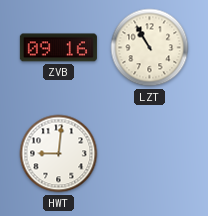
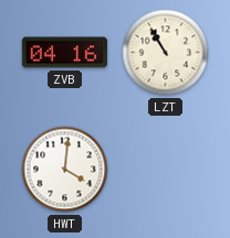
ZVB: 09:16 -> 04:16
HWT: 9:01 -> 4:01
